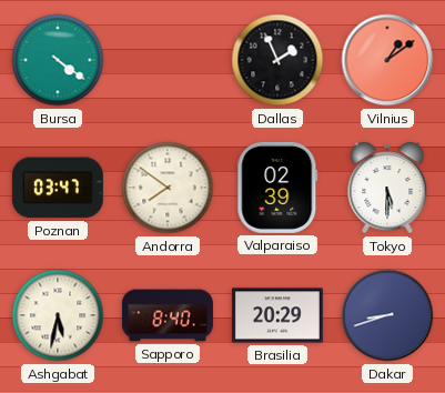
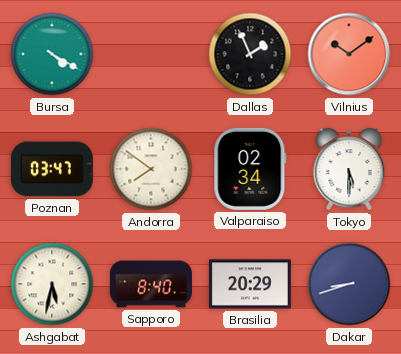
Bursa: 4:21 -> 4:20
Vilnius: 1:09 -> 10:09
Valparaiso: 02:39 -> 02:34
